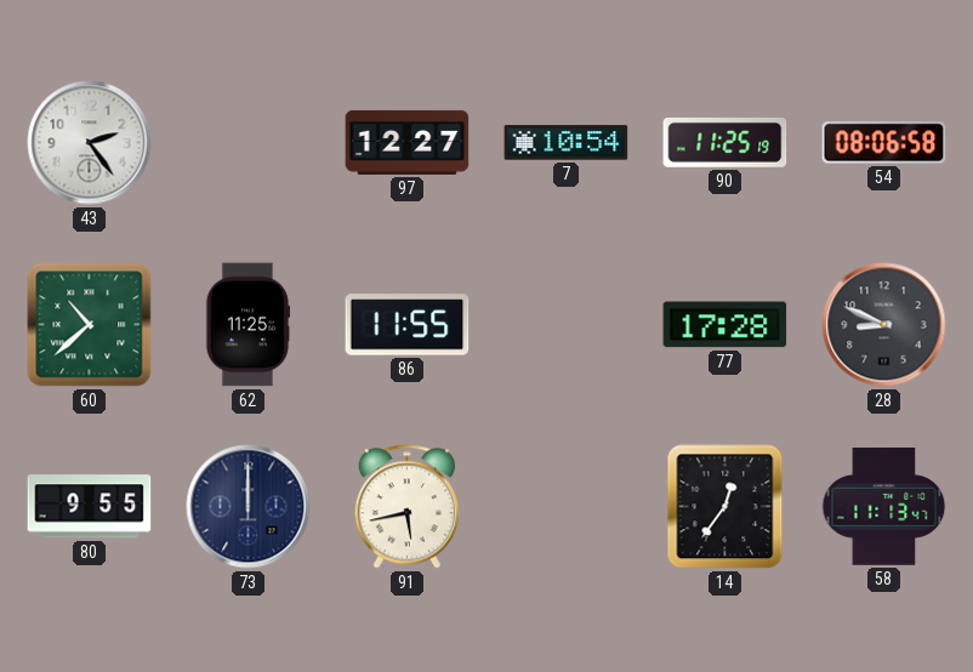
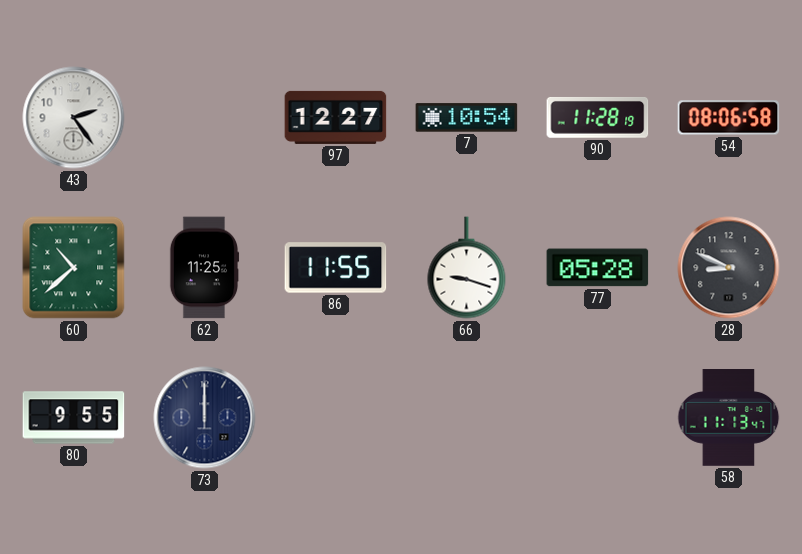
90: 11:25 -> 11:28
66: none -> 9:18
77: 17:28 -> 05:28
91: 5:43 -> none
14: 12:36 -> none
